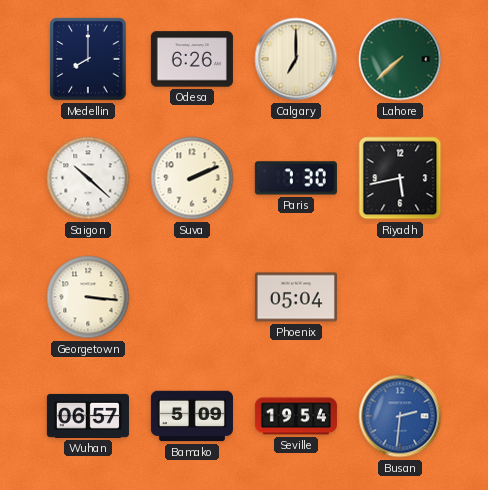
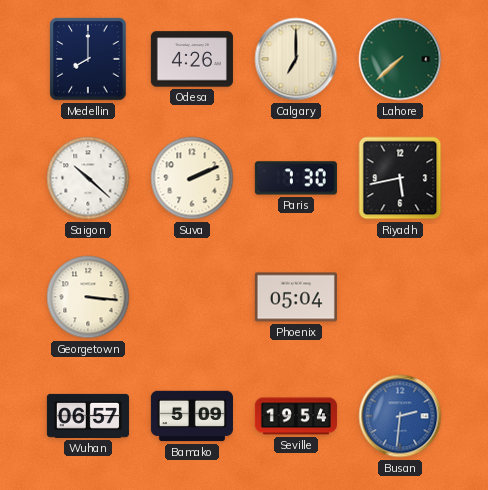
Odesa: 6:26 -> 4:26
